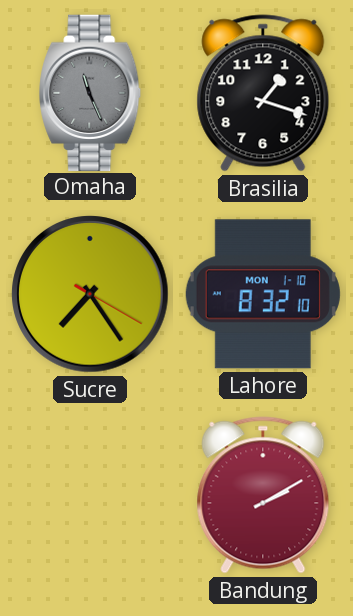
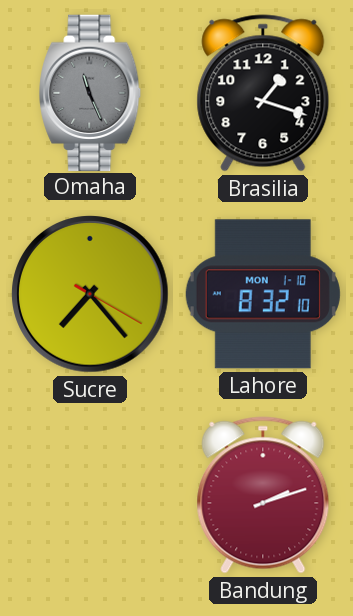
Sucre: 7:24 -> 7:23
Bandung: 2:10 -> 2:12
